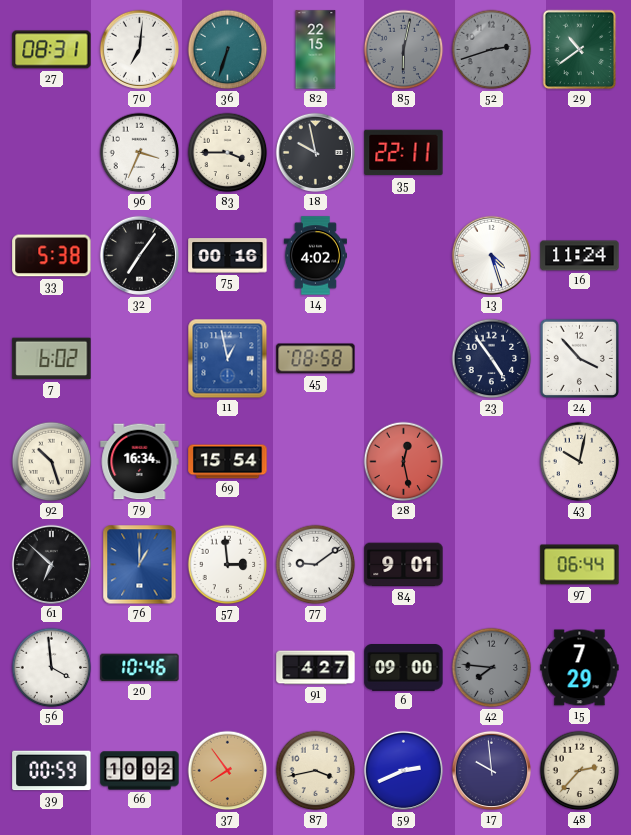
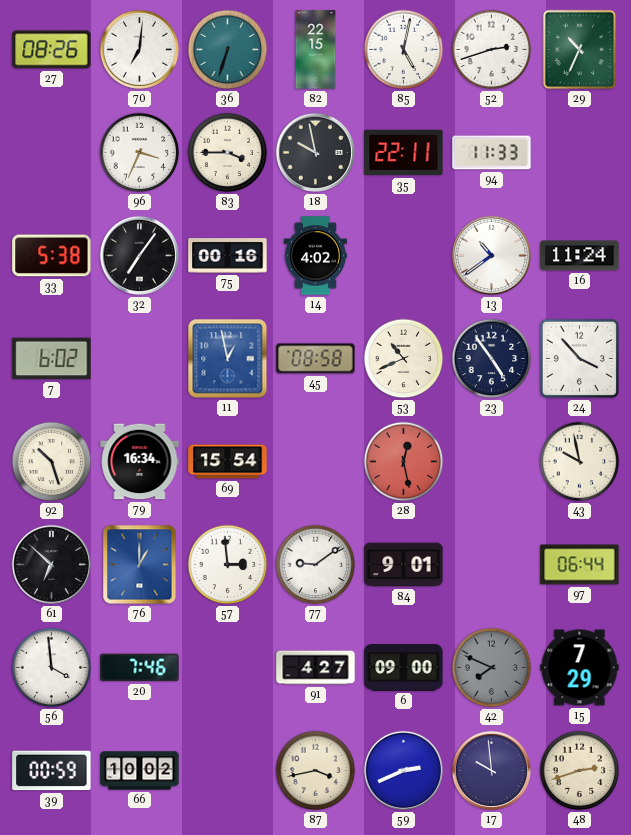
27: 08:31 -> 08:26
85: 6:02 -> 5:02
85 dial: grey -> white
52 dial: grey -> white
29: 10:39 -> 10:34
94: none -> 11:33
13: 4:27 -> 10:39
53: none -> 10:41
43: 10:02 -> 9:58
20: 10:46 -> 7:46
42: 7:46 -> 7:49
37: 7:54 -> none
48: 2:37 -> 2:42
